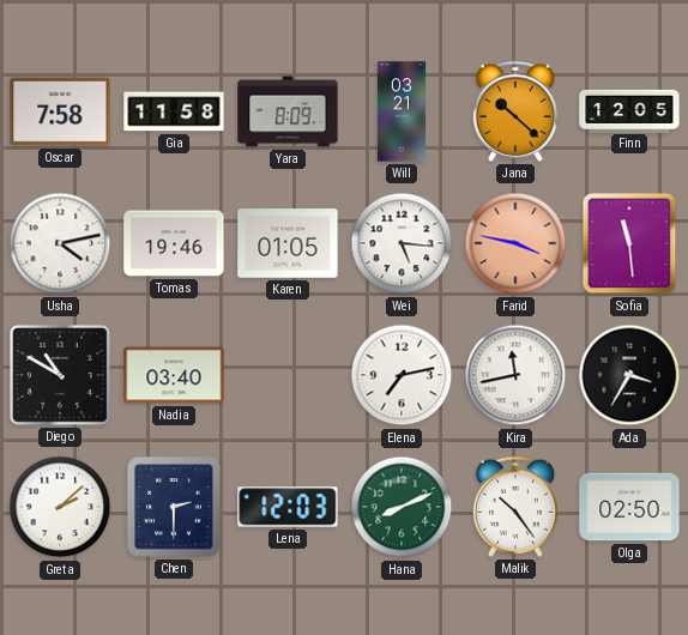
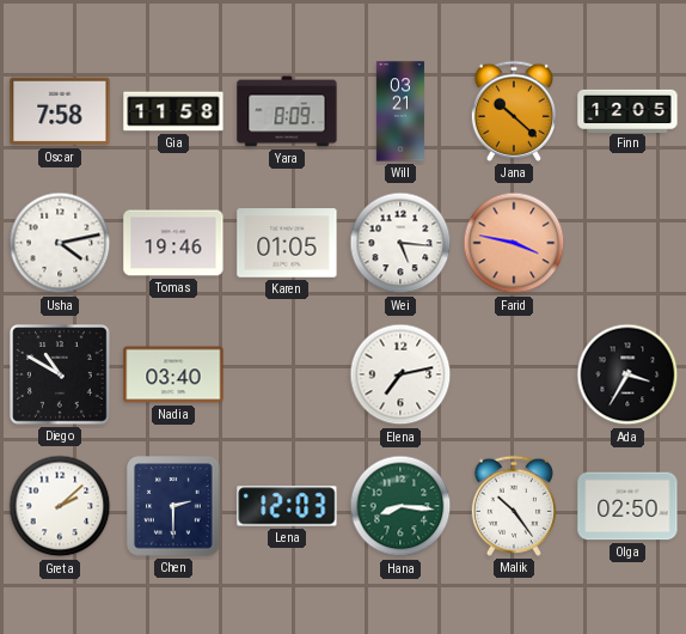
Sofia: 11:29 -> none
Kira: 11:43 -> none
Hana: 8:11 -> 8:16
